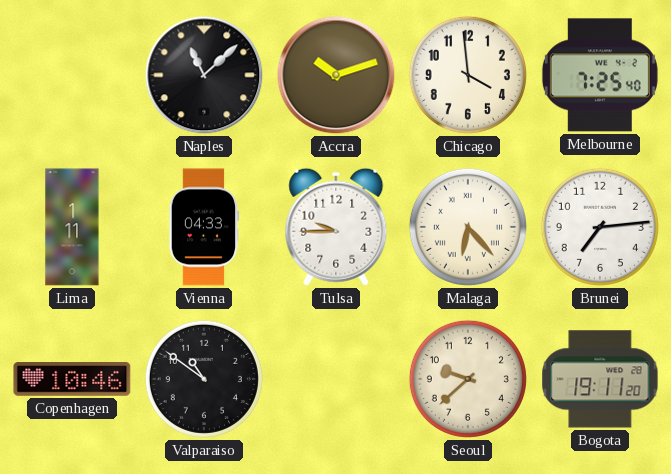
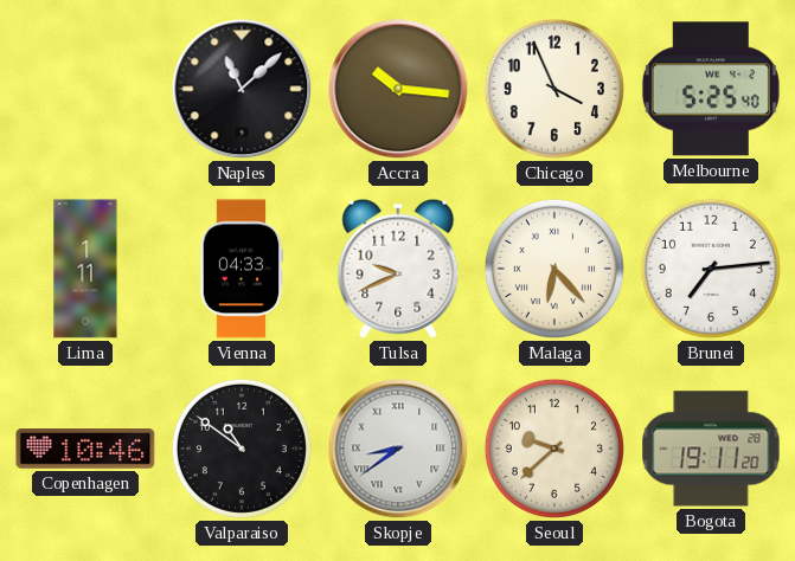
Accra: 10:12 -> 10:16
Chicago: 3:59 -> 3:56
Melbourne: 7:25 -> 5:25
Tulsa: 9:45 -> 9:41
Skopje: none -> 8:39
